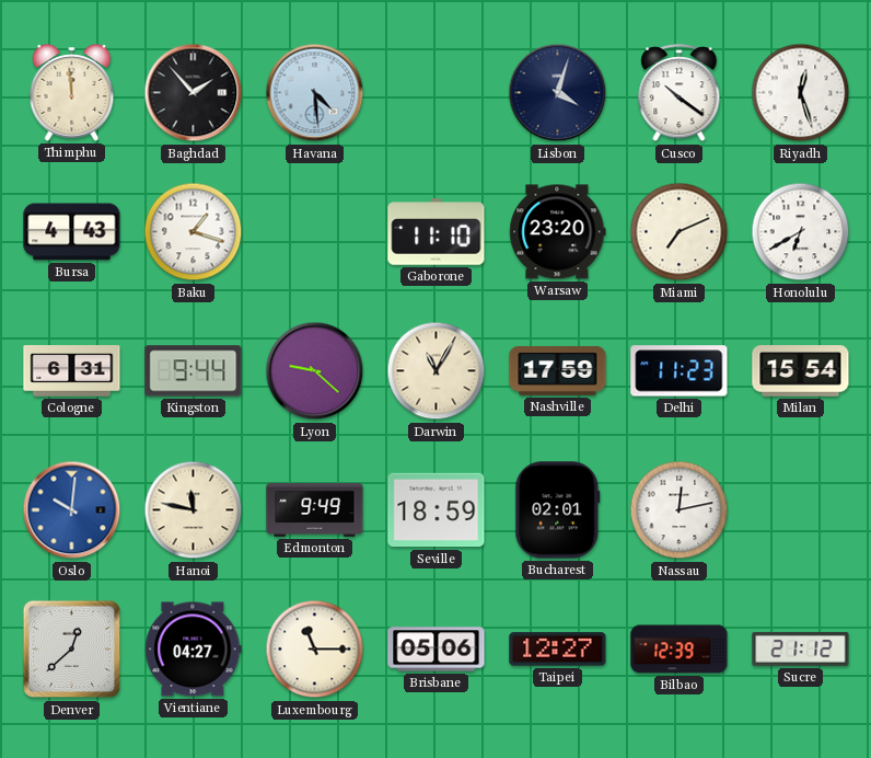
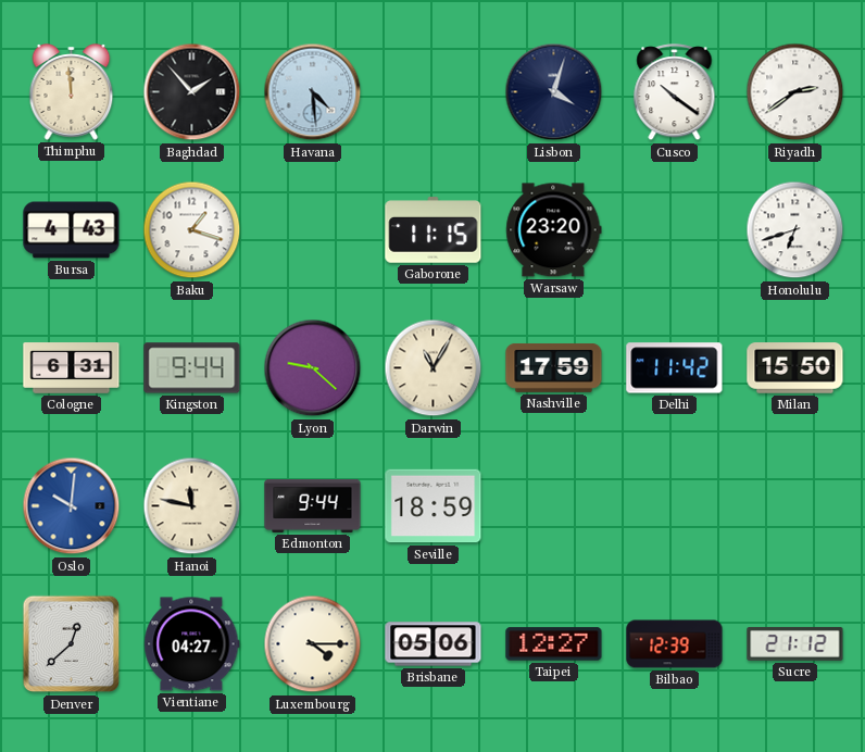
Riyadh: 12:27 -> 2:39
Gaborone: 11:10 -> 11:15
Miami: 7:11 -> none
Honolulu: 6:40 -> 6:42
Delhi: 11:23 -> 11:42
Milan: 15:54 -> 15:50
Edmonton: 9:49 -> 9:44
Bucharest: 02:01 -> none
Nassau: 12:13 -> none
Luxembourg: 11:15 -> 4:15
